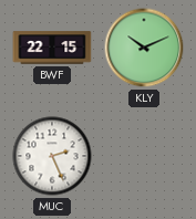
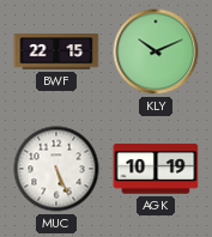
MUC: 2:26 -> 5:26
AGK: none -> 10:19
